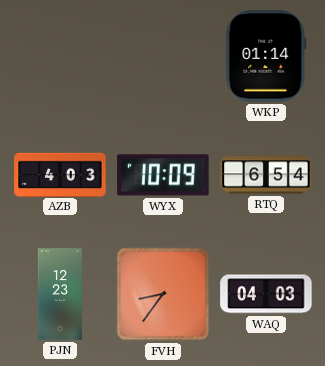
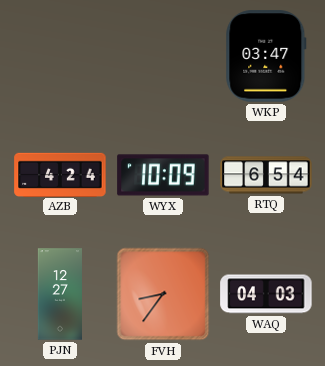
WKP: 01:14 -> 03:47
AZB: 4:03 -> 4:24
PJN: 12:23 -> 12:27
